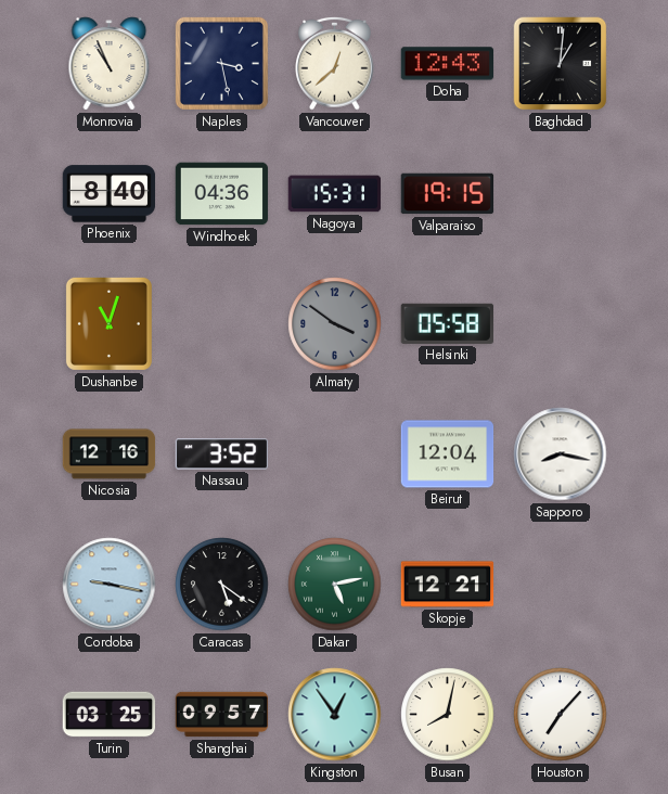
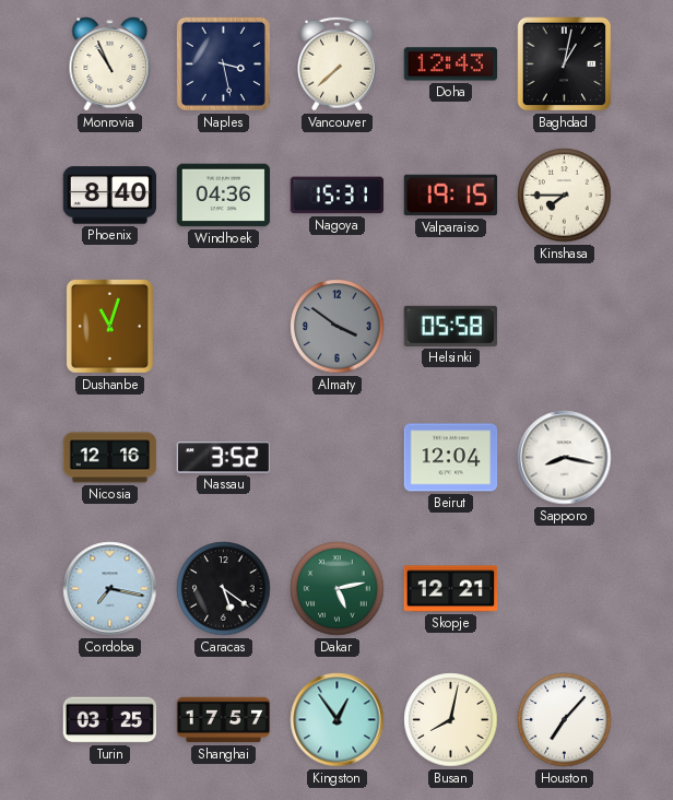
Vancouver: 12:38 -> 7:38
Baghdad: 1:01 -> 1:02
Kinshasa: none -> 7:45
Cordoba: 9:17 -> 7:17
Shanghai: 09:57 -> 17:57
